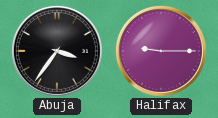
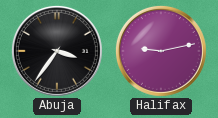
Halifax: 9:15 -> 9:13
